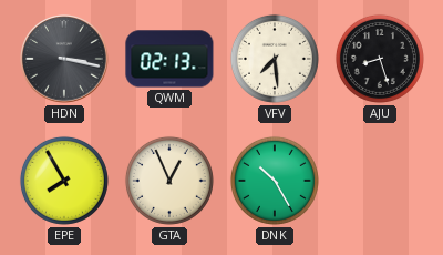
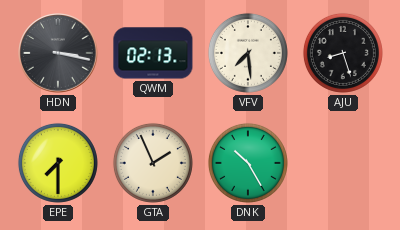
EPE: 7:55 -> 7:30
GTA: 12:56 -> 1:56
